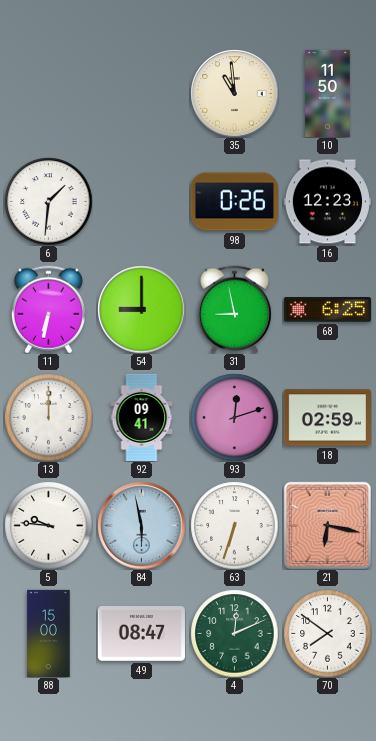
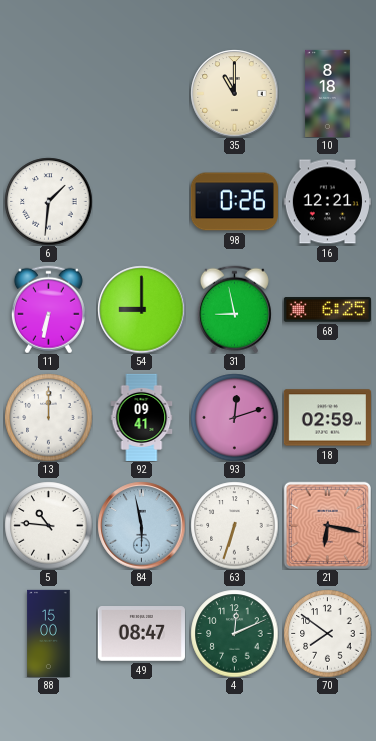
35: 10:59 -> 11:00
10: 11:50 -> 8:18
16: 12:23 -> 12:21
5: 9:46 -> 10:46
